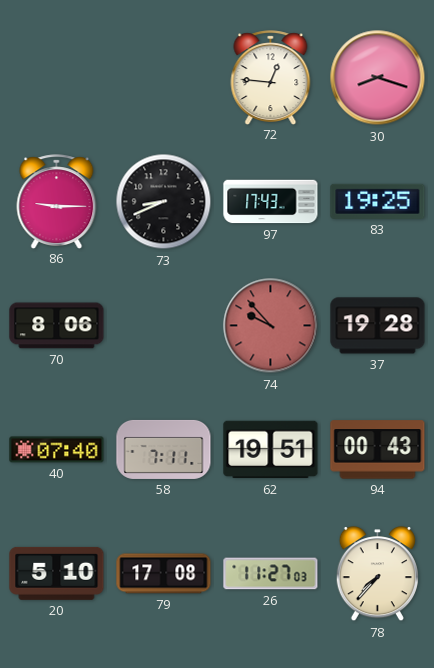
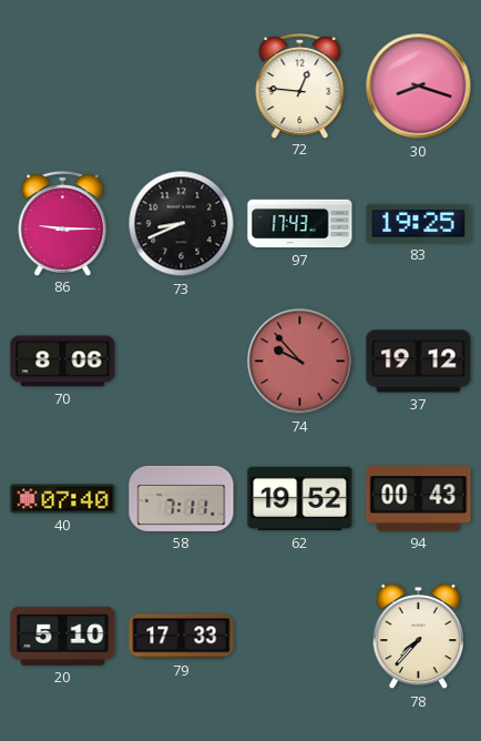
37: 19:28 -> 19:12
62: 19:51 -> 19:52
79: 17:08 -> 17:33
26: 11:27 -> none
